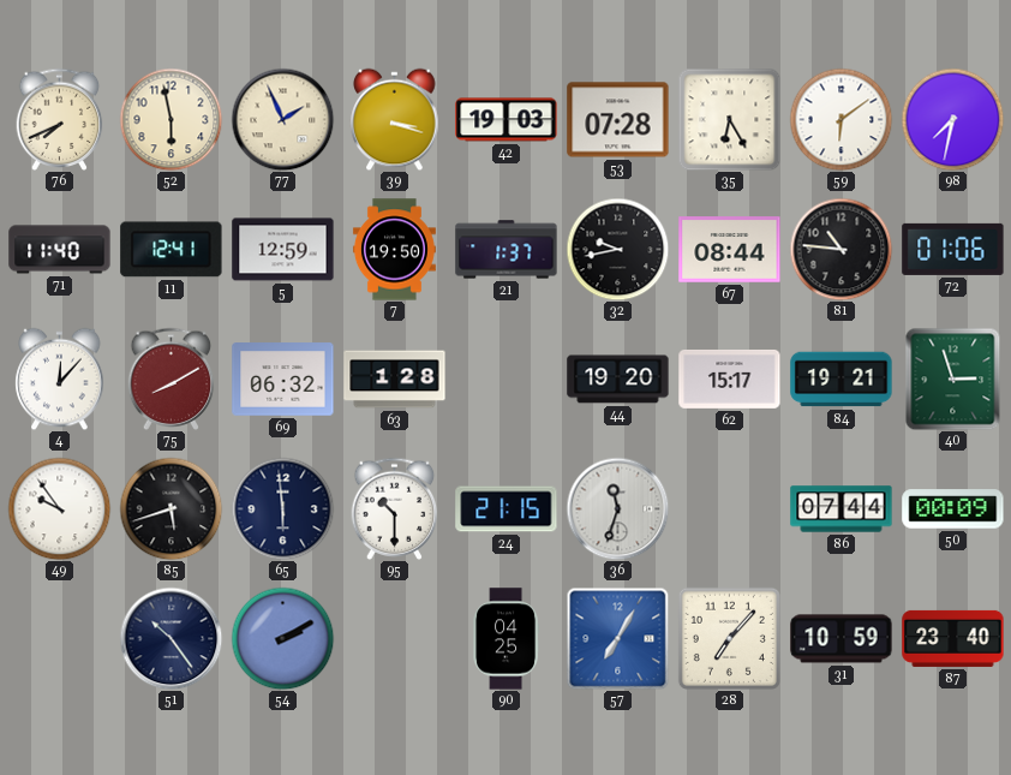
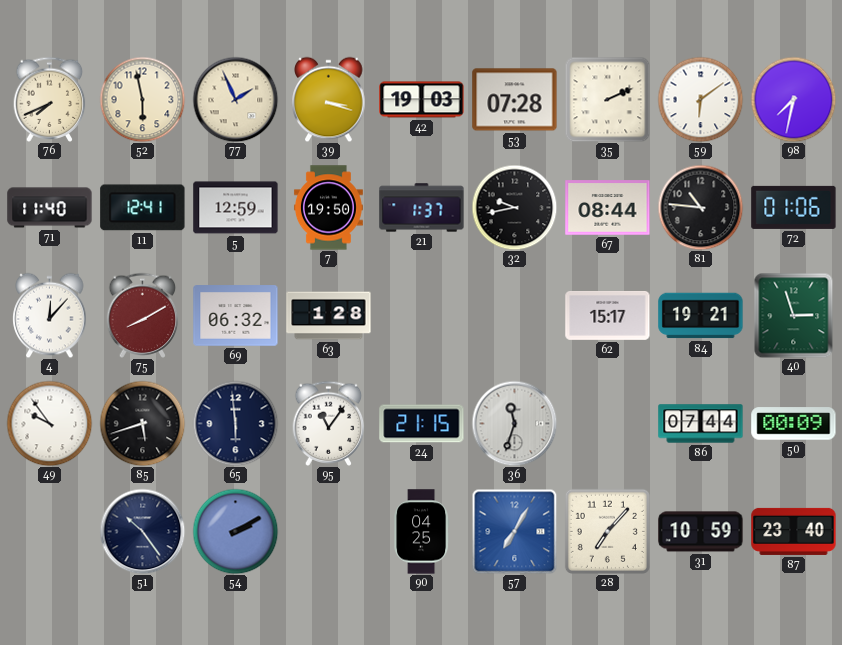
35: 6:25 -> 2:11
44: 19:20 -> none
95: 10:30 -> 11:06
